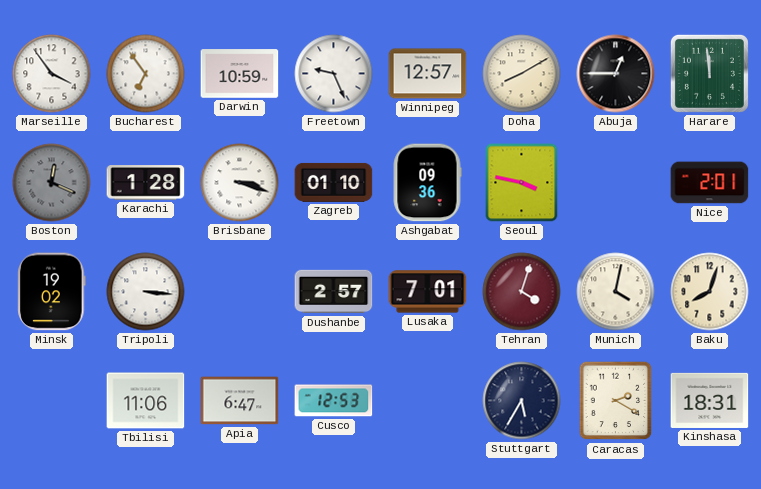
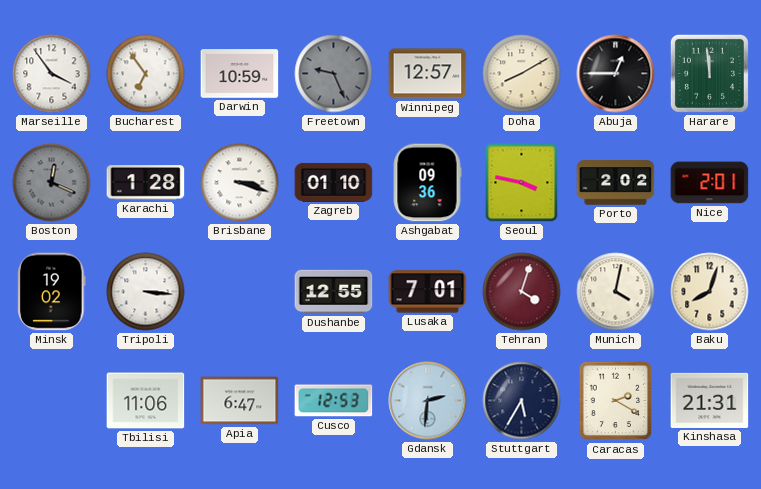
Freetown dial: white -> grey
Porto: none -> 2:02
Dushanbe: 2:57 -> 12:55
Gdansk: none -> 2:31
Kinshasa: 18:31 -> 21:31
